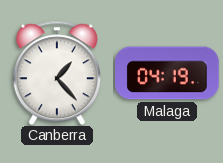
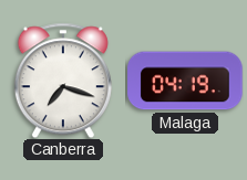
Canberra: 1:23 -> 7:18
